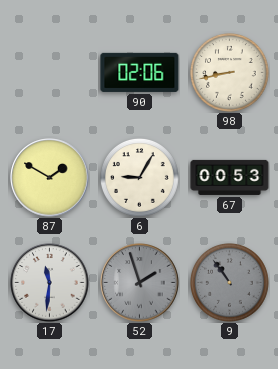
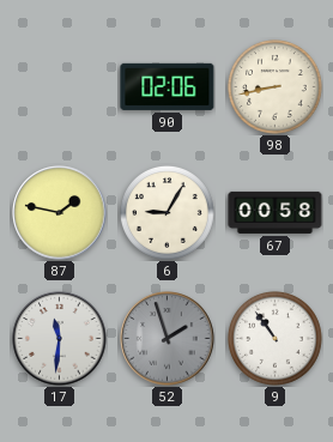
87: 1:50 -> 1:47
67: 00:53 -> 00:58
9 dial: grey -> white
